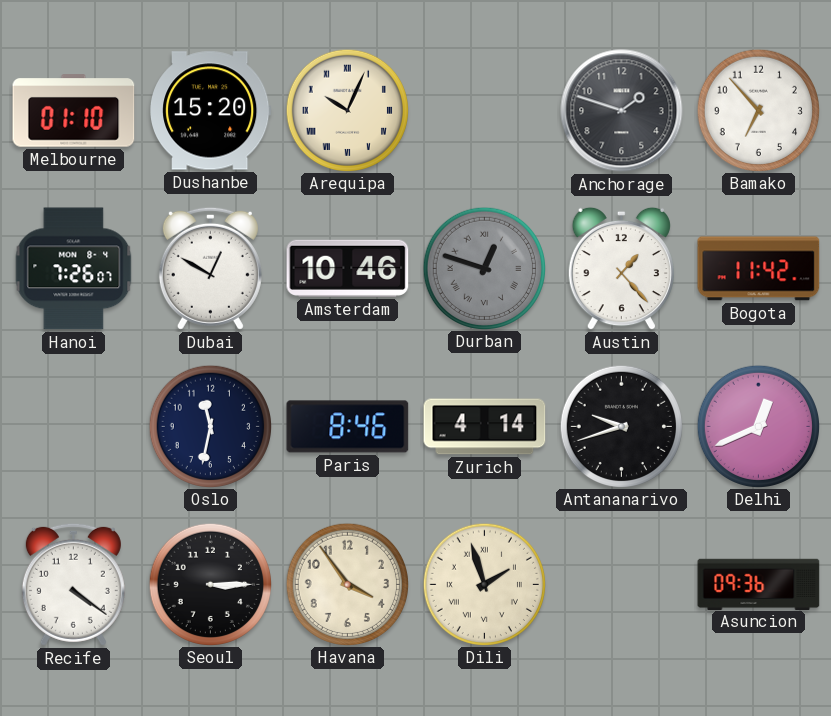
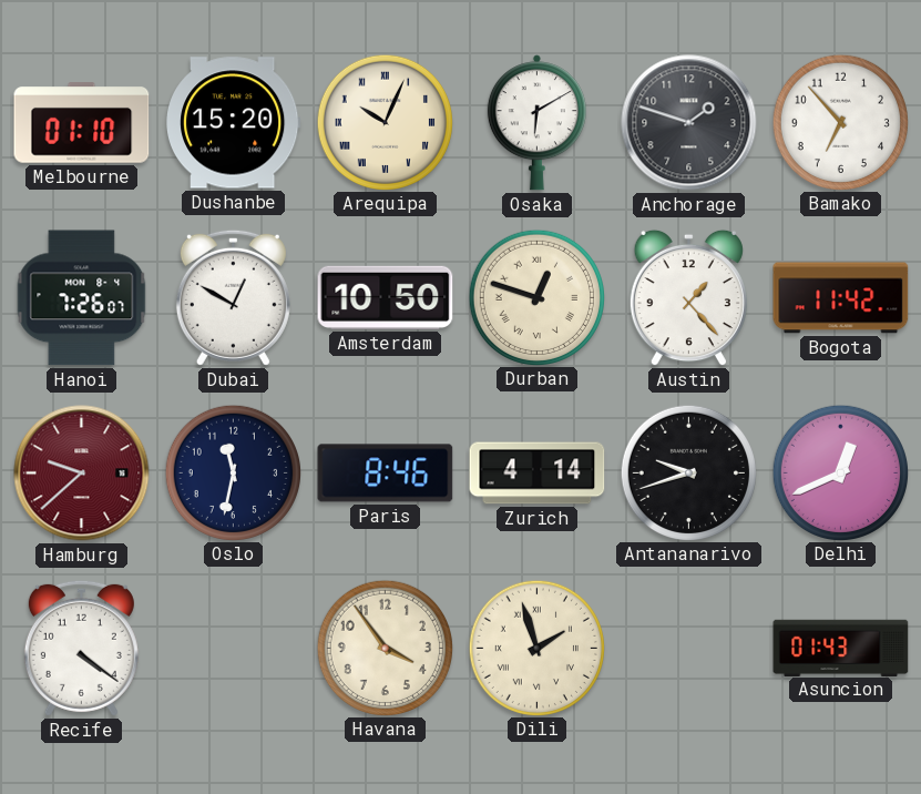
Osaka: none -> 6:10
Amsterdam: 10:46 -> 10:50
Durban dial: grey -> cream
Hamburg: none -> 9:38
Seoul: 3:15 -> none
Asuncion: 09:36 -> 01:43
